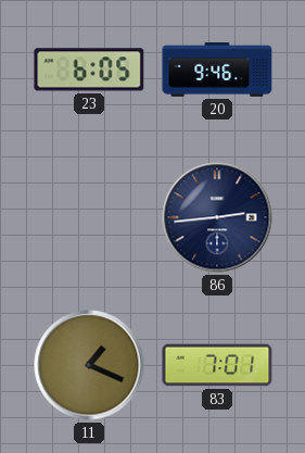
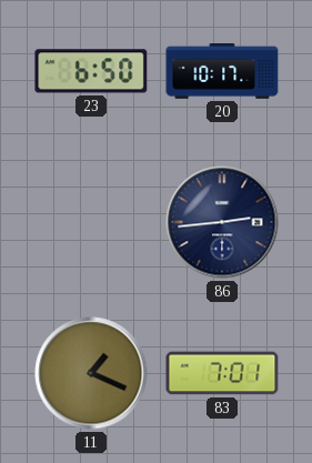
23: 6:05 -> 6:50
20: 9:46 -> 10:17
